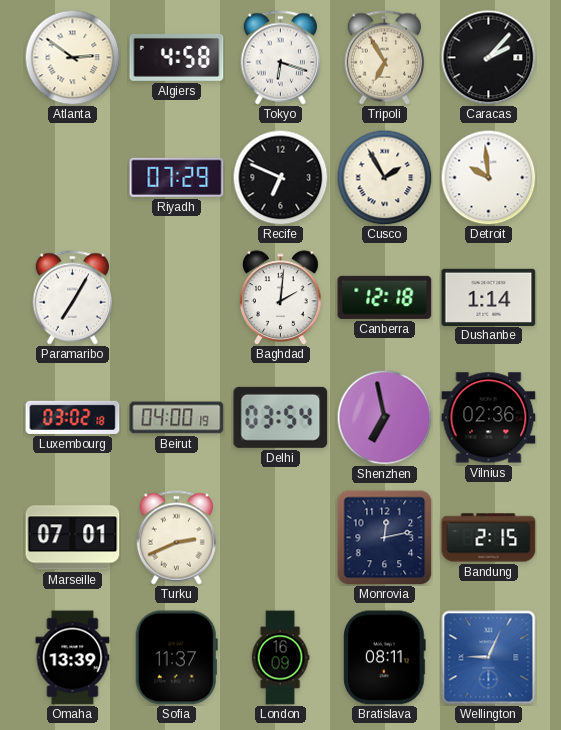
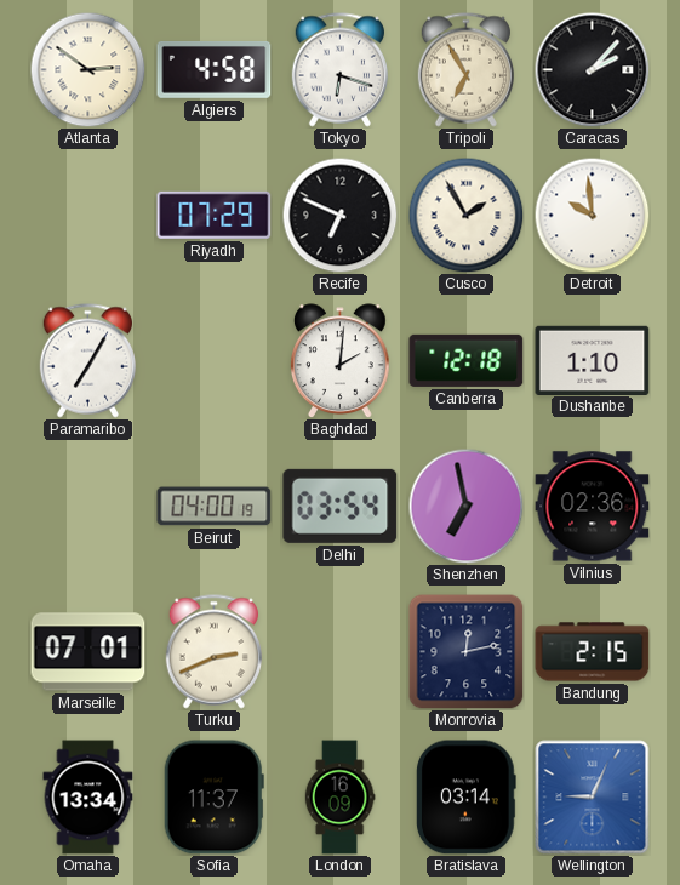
Dushanbe: 1:14 -> 1:10
Luxembourg: 03:02 -> none
Omaha: 13:39 -> 13:34
Bratislava: 08:11 -> 03:14
